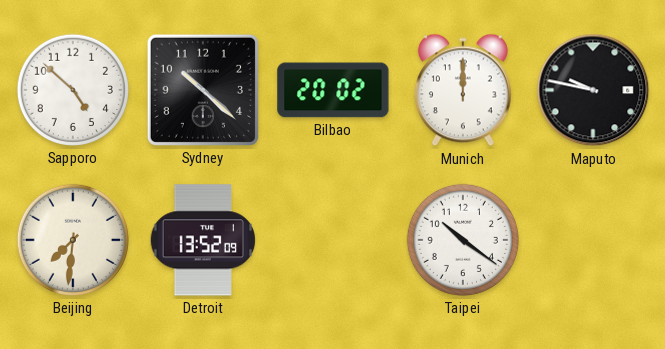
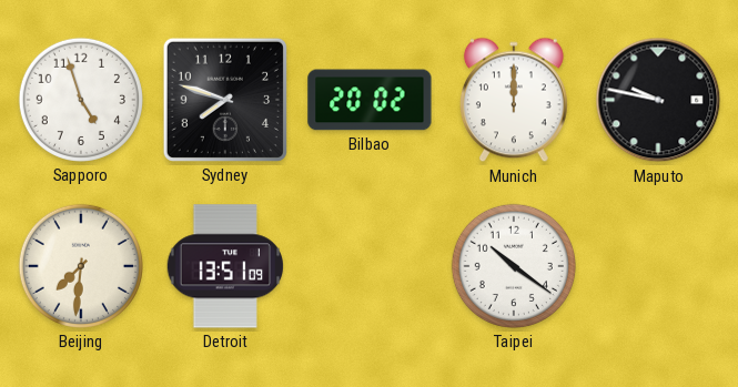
Sapporo: 4:52 -> 4:57
Sydney: 10:22 -> 7:48
Detroit: 13:52 -> 13:51
